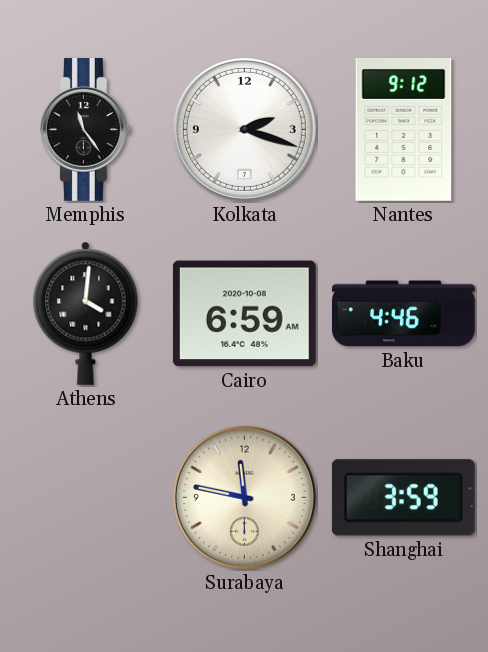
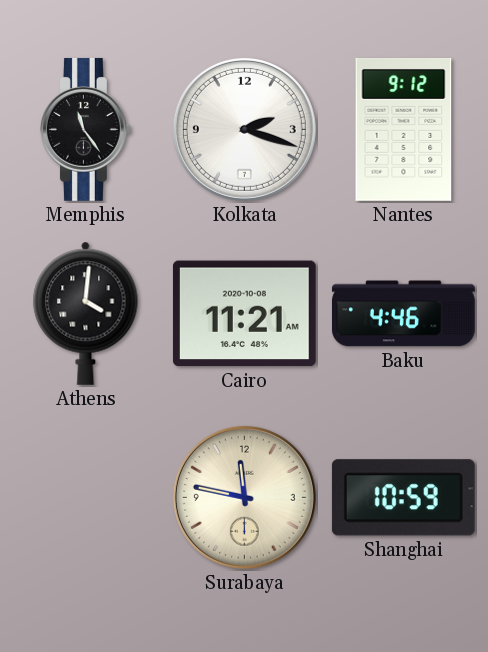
Cairo: 6:59 -> 11:21
Shanghai: 3:59 -> 10:59
